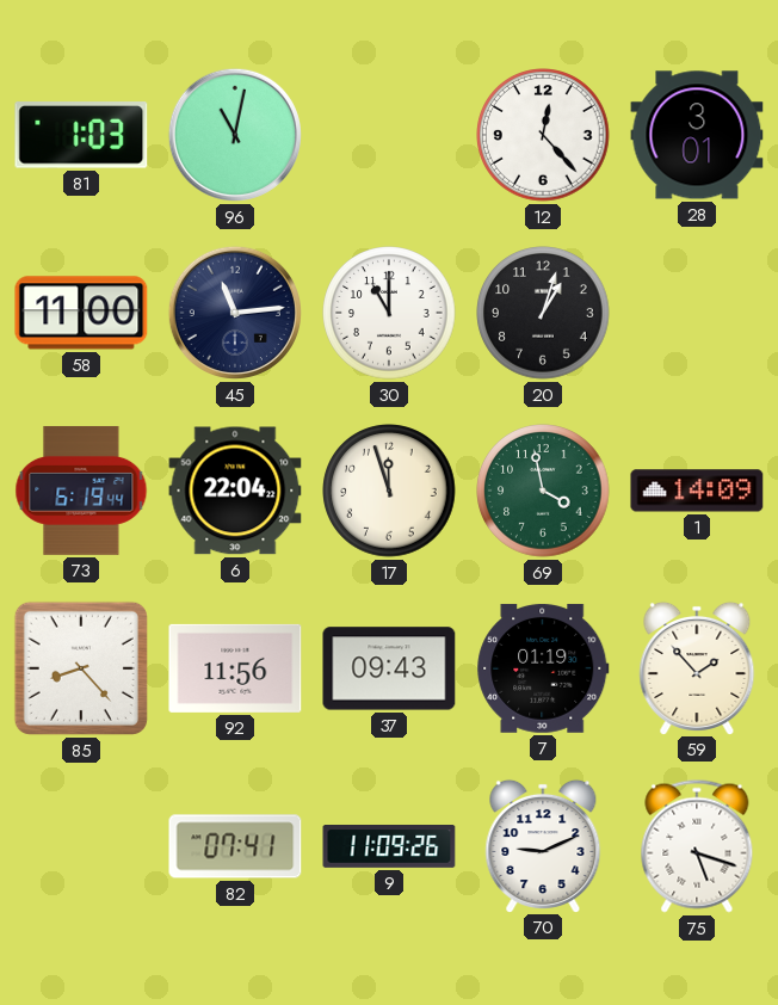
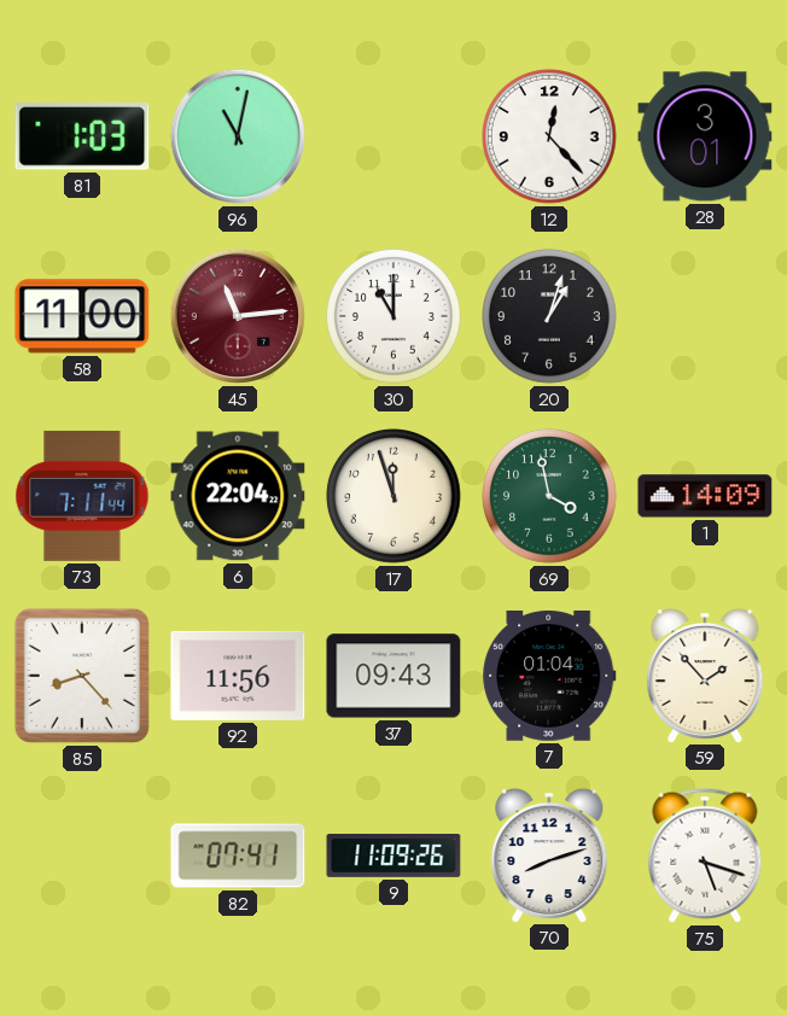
45 dial: navy -> burgundy
73: 6:19 -> 7:11
7: 01:19 -> 01:04
70: 9:11 -> 8:12
